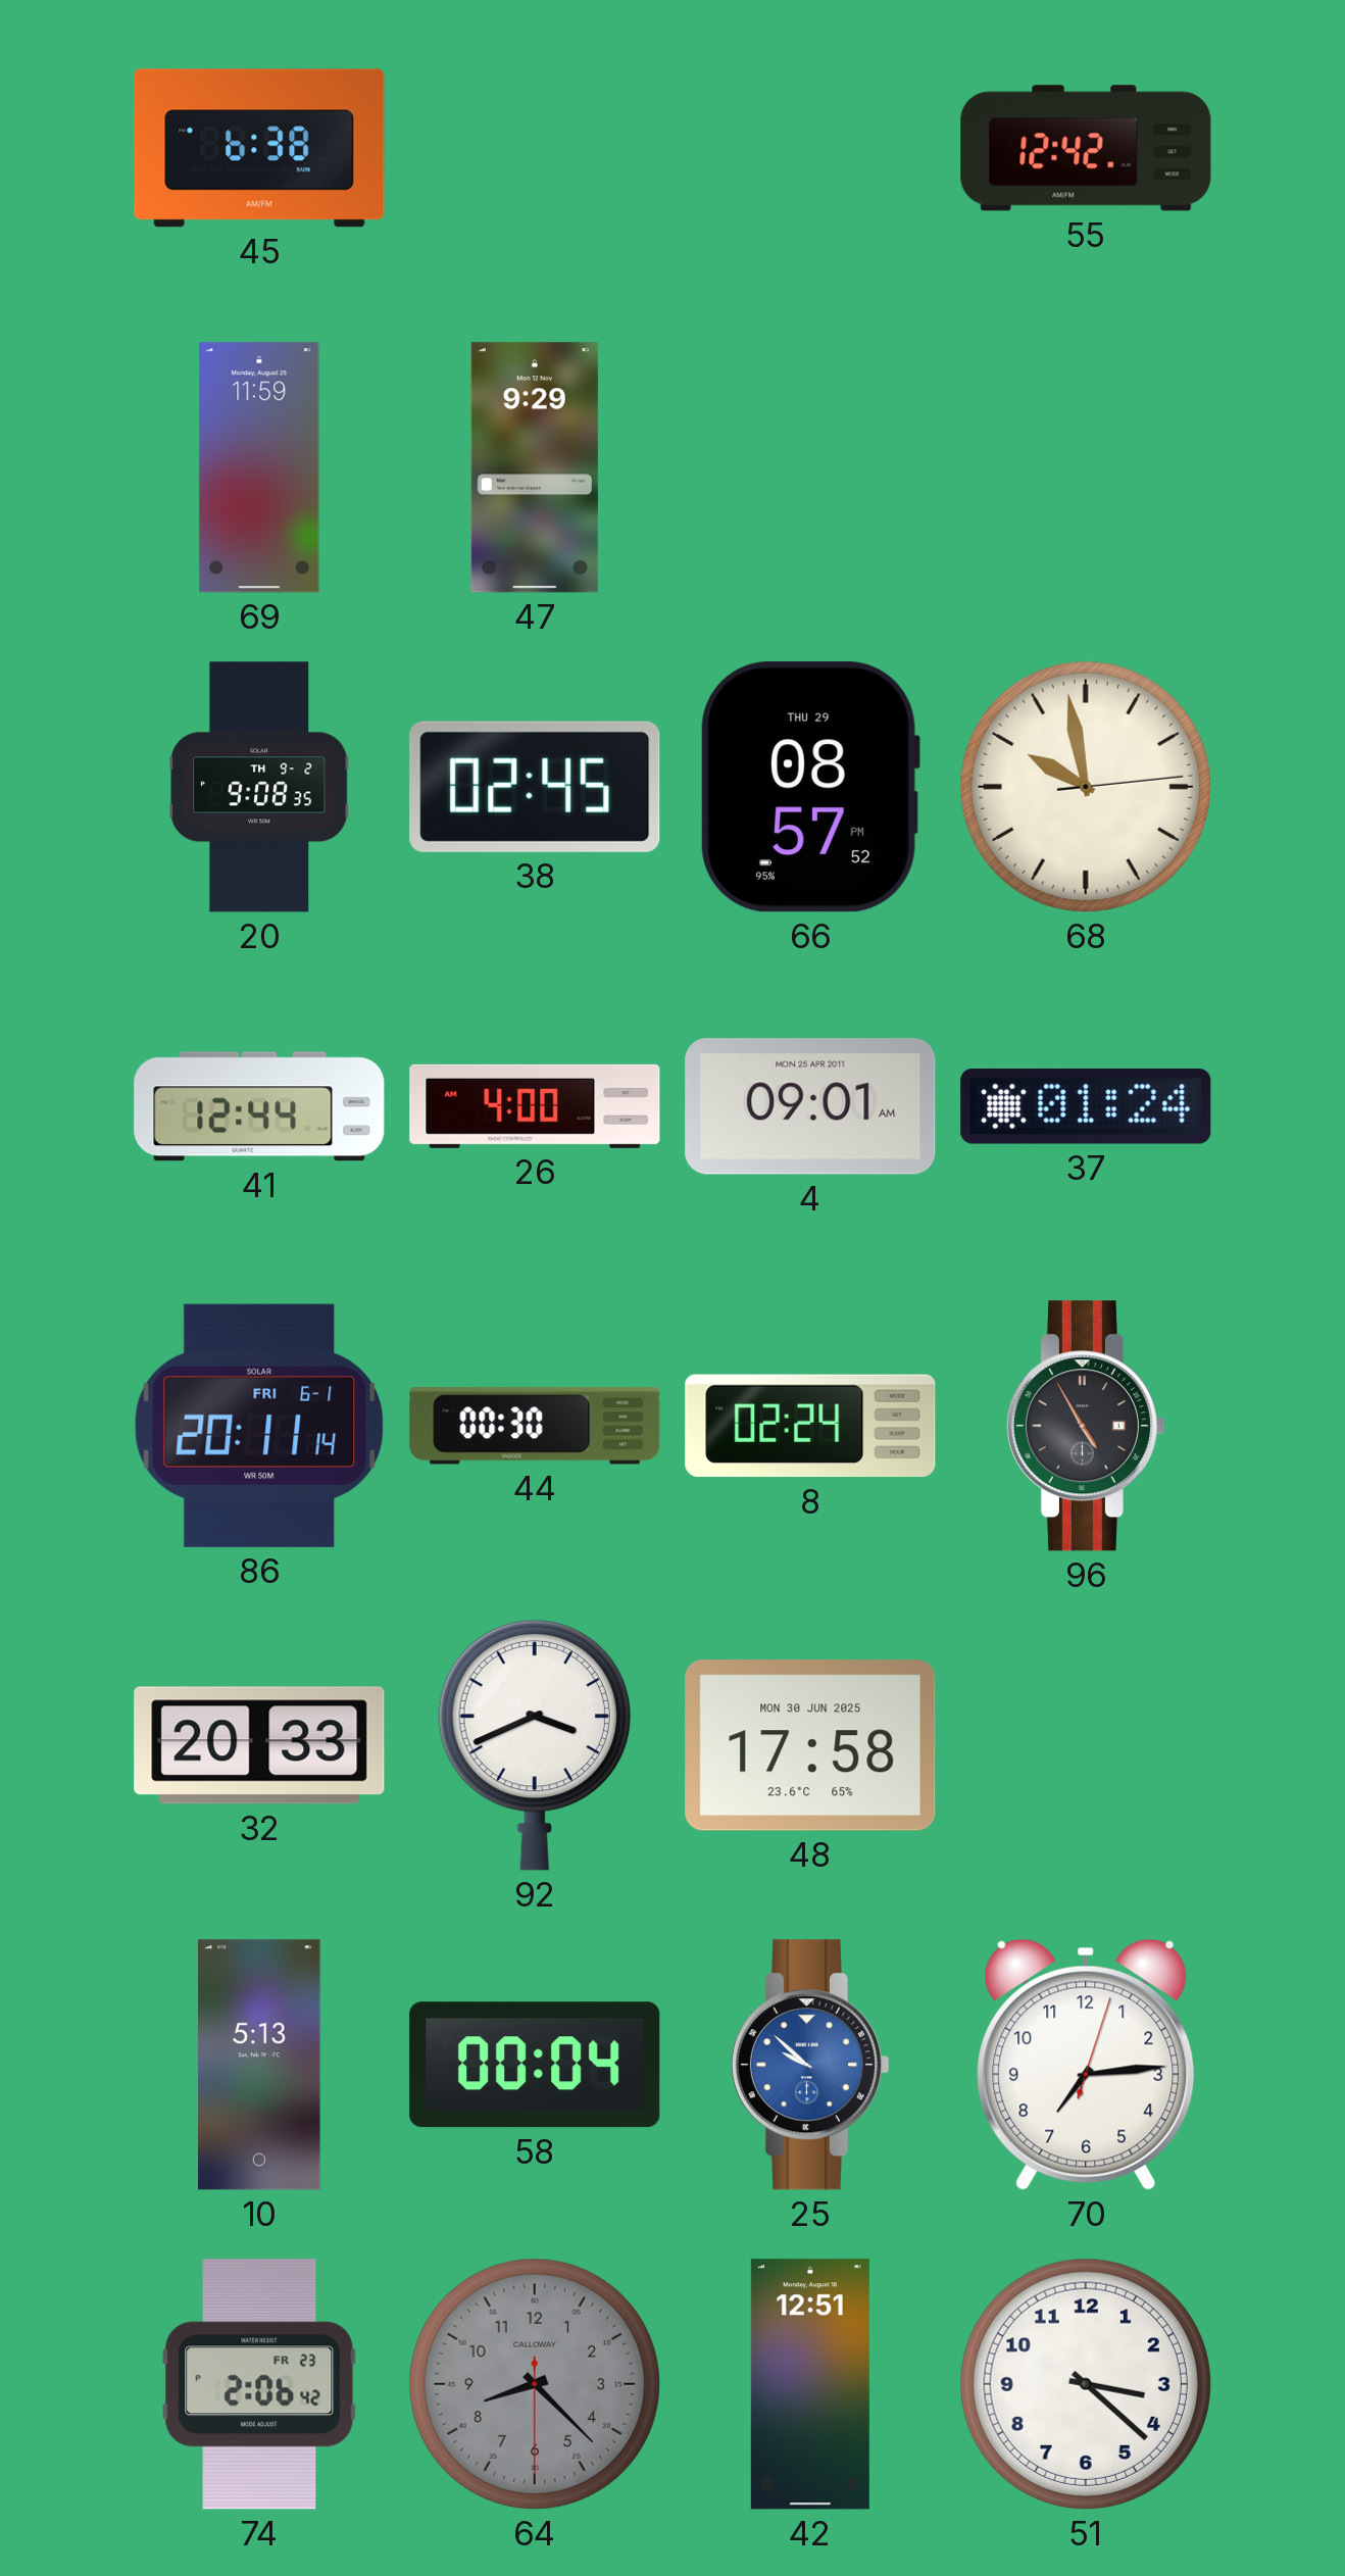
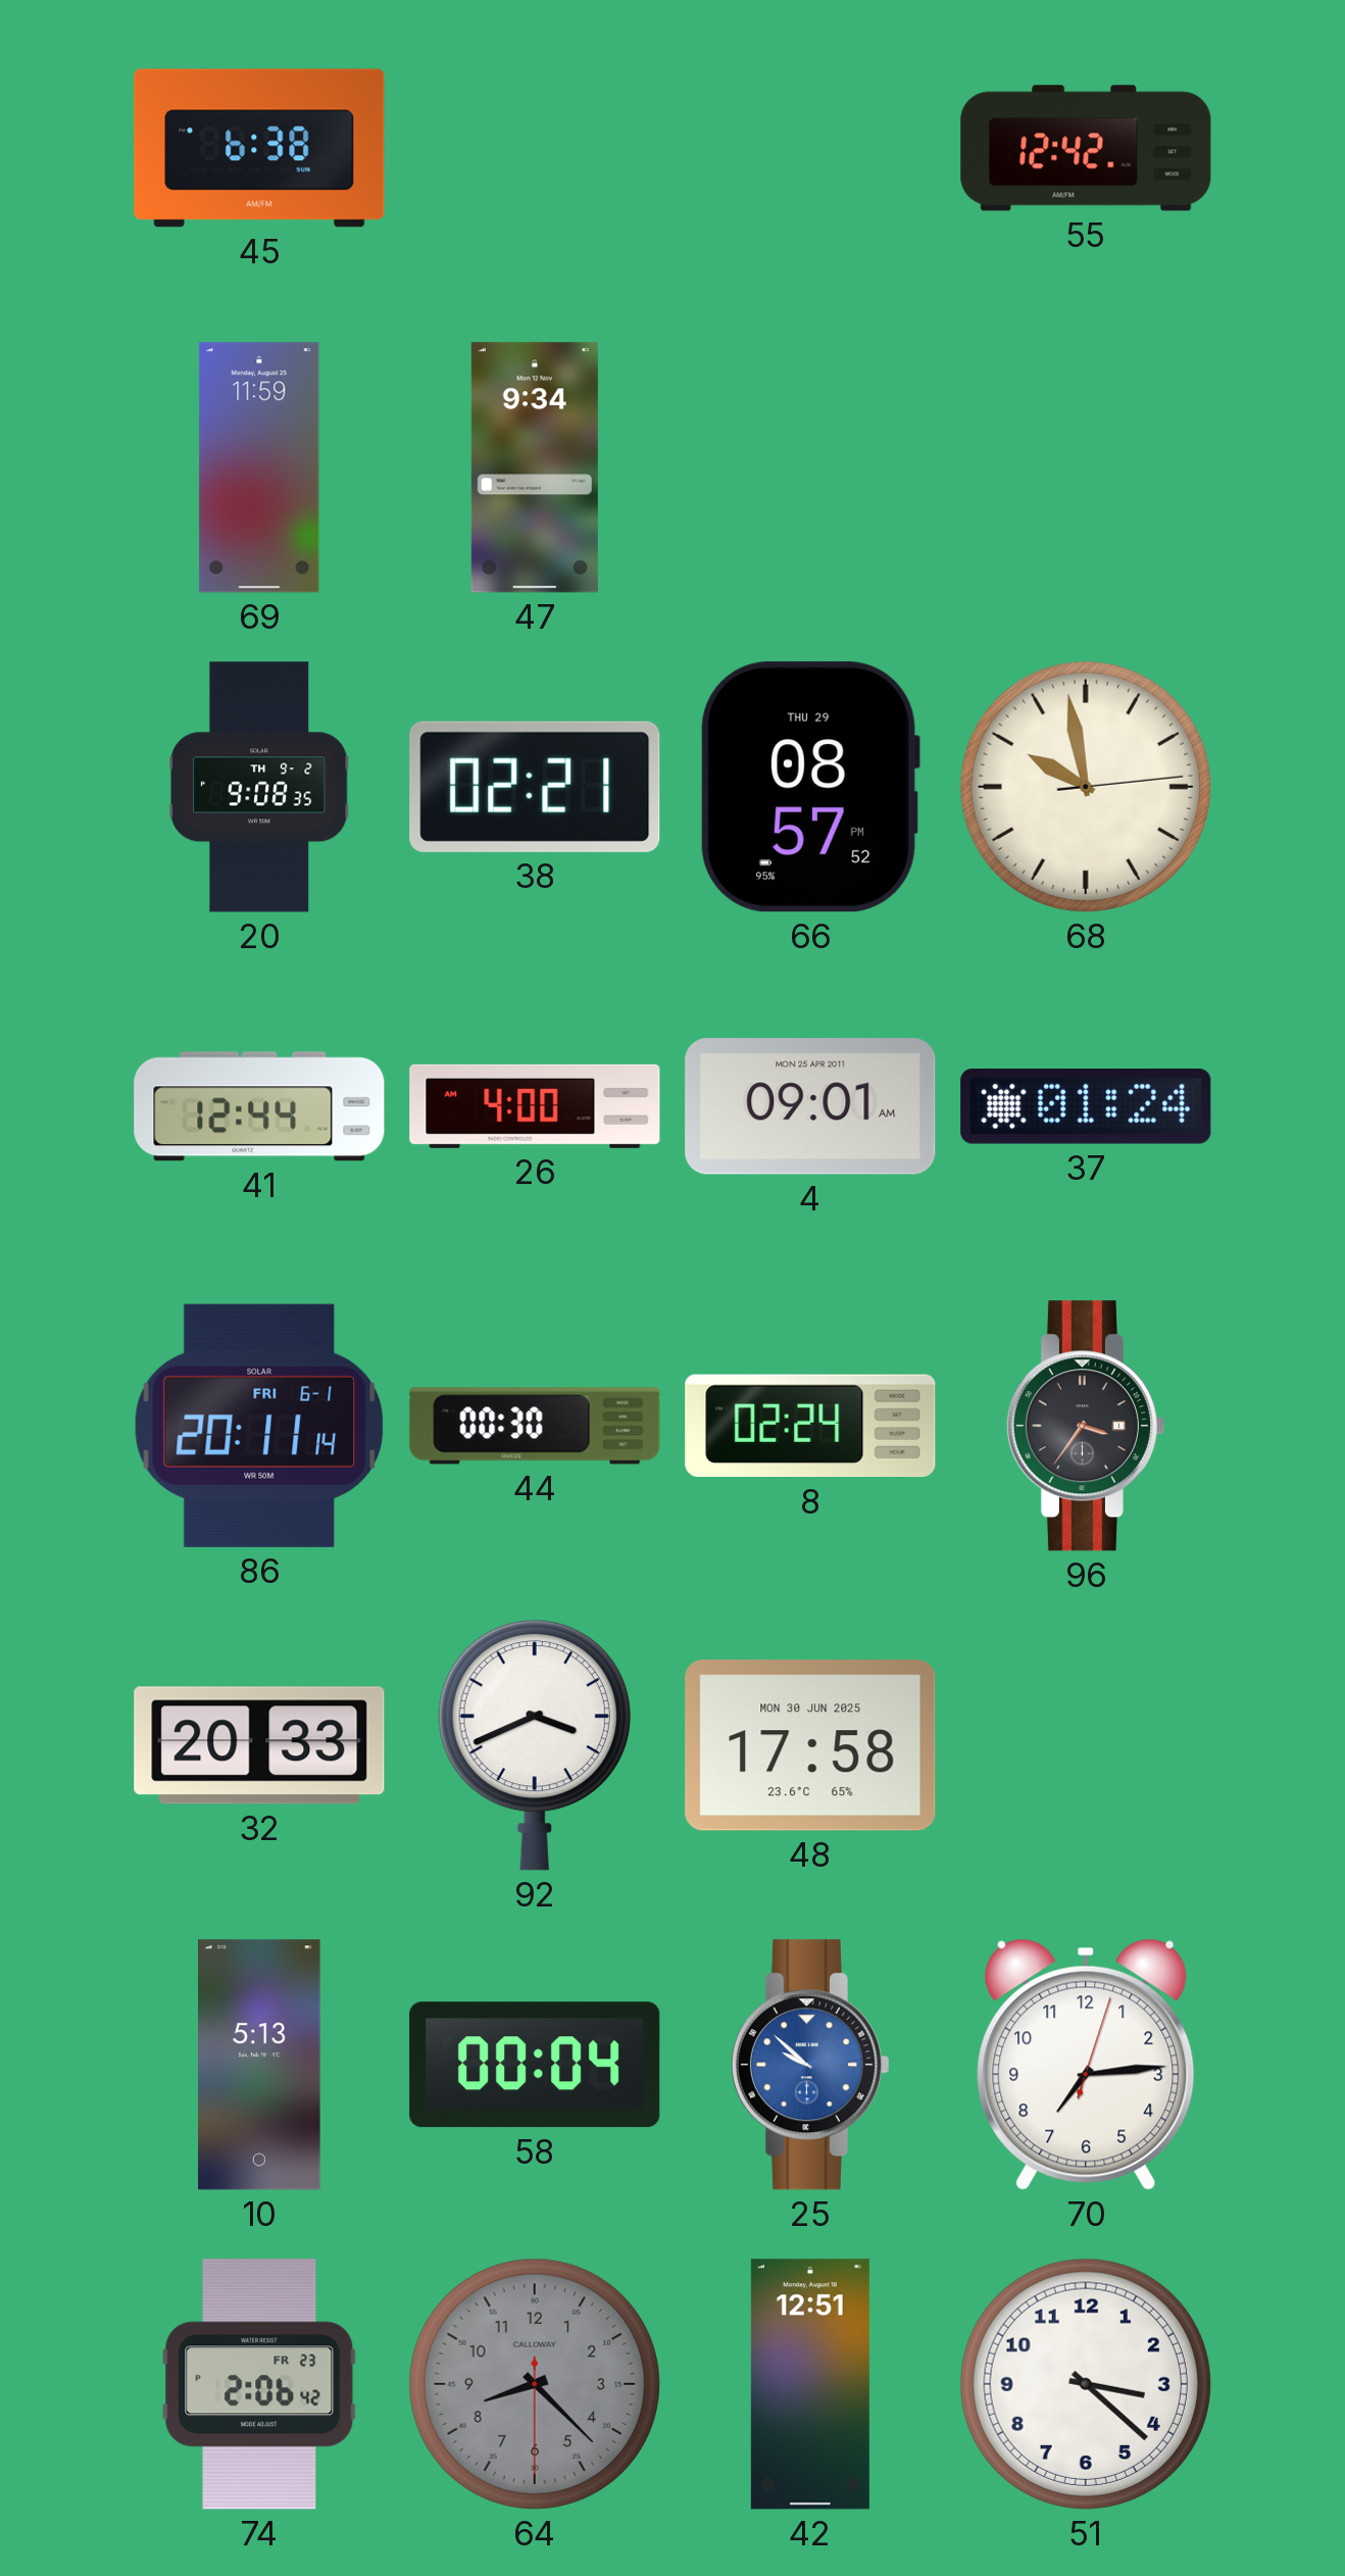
47: 9:29 -> 9:34
38: 02:45 -> 02:21
96: 4:55 -> 3:36
